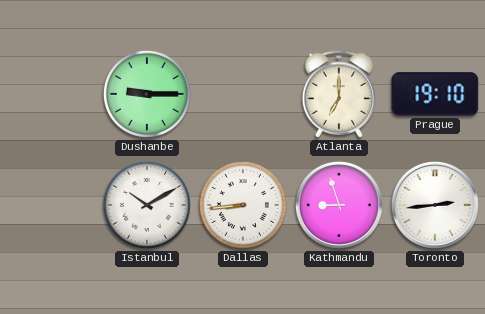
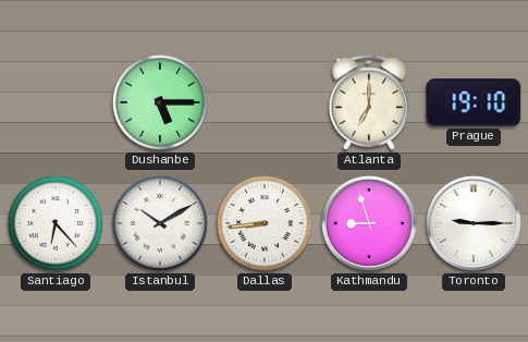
Dushanbe: 9:15 -> 5:15
Santiago: none -> 6:23
Toronto: 2:44 -> 9:15
